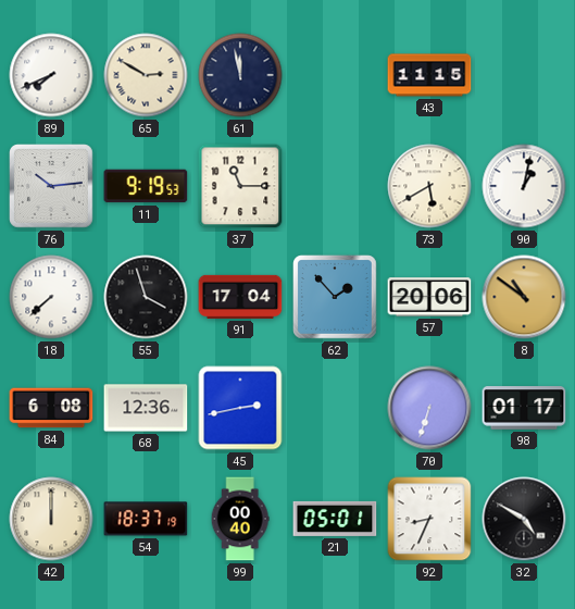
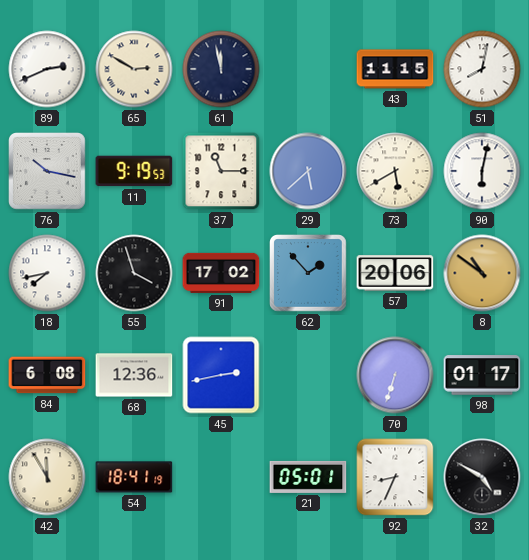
89: 7:41 -> 2:41
51: none -> 8:02
76: 10:14 -> 10:17
29: none -> 5:38
90: 1:02 -> 6:02
18: 7:38 -> 7:43
91: 17:04 -> 17:02
42: 12:00 -> 11:55
54: 18:37 -> 18:41
99: 00:40 -> none
